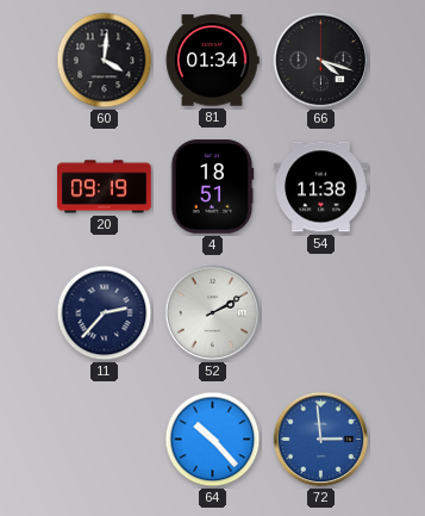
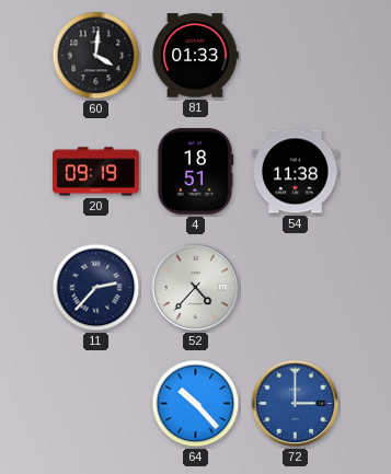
81: 01:34 -> 01:33
66: 4:18 -> none
52: 2:10 -> 4:37
72: 2:59 -> 3:00
